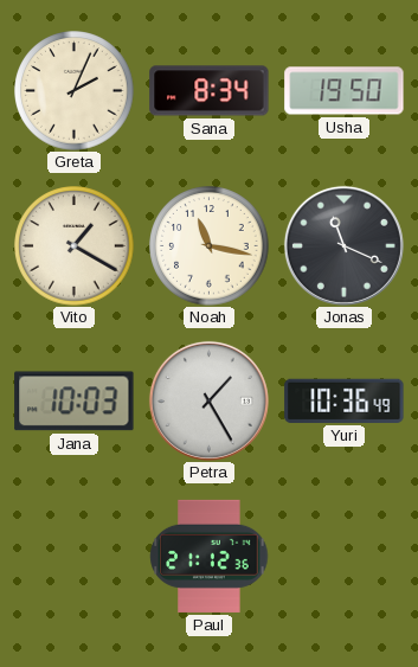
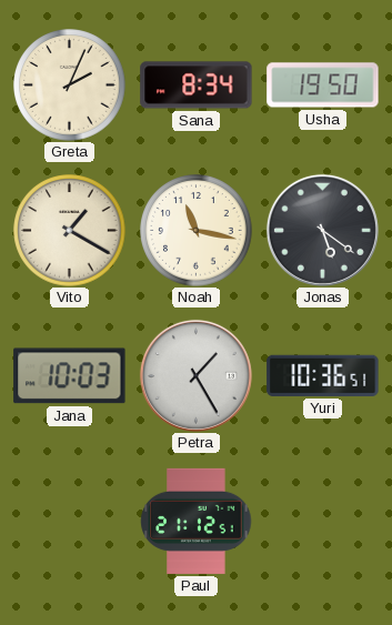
Jonas: 11:19 -> 5:21
Yuri: 10:36:49 -> 10:36:51
Paul: 21:12:36 -> 21:12:51
